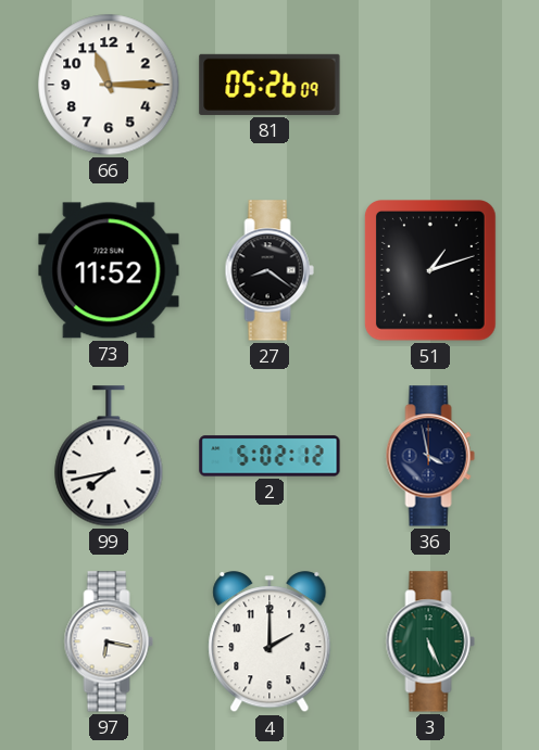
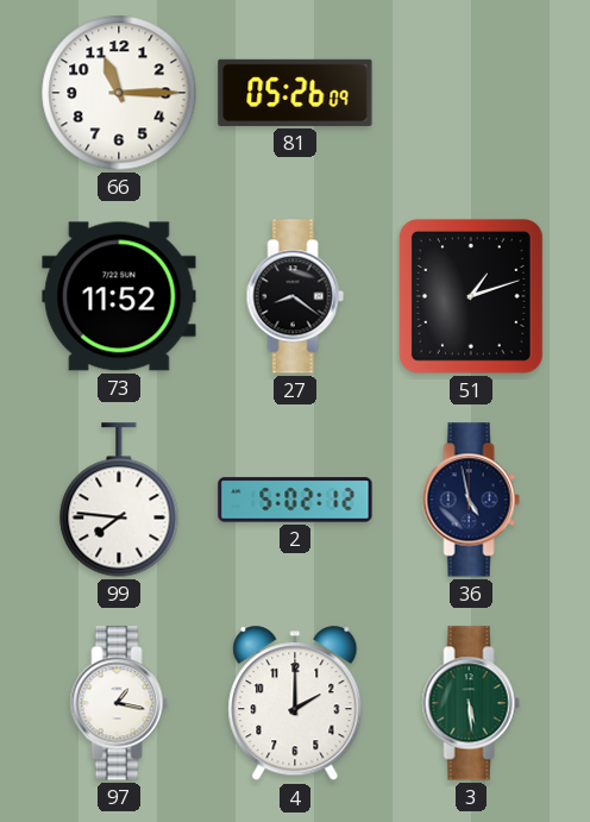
99: 7:43 -> 7:46
36: 3:58 -> 4:58
97: 6:17 -> 1:17
3: 5:26 -> 5:29
